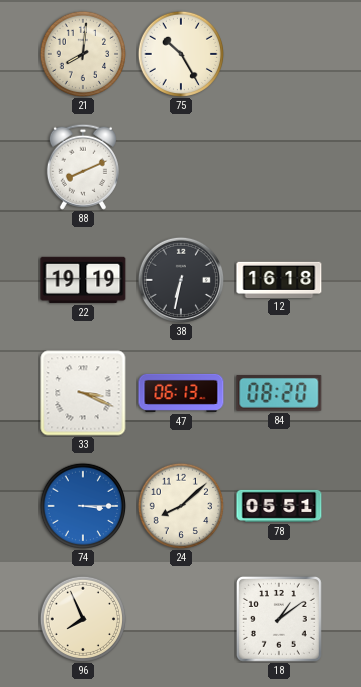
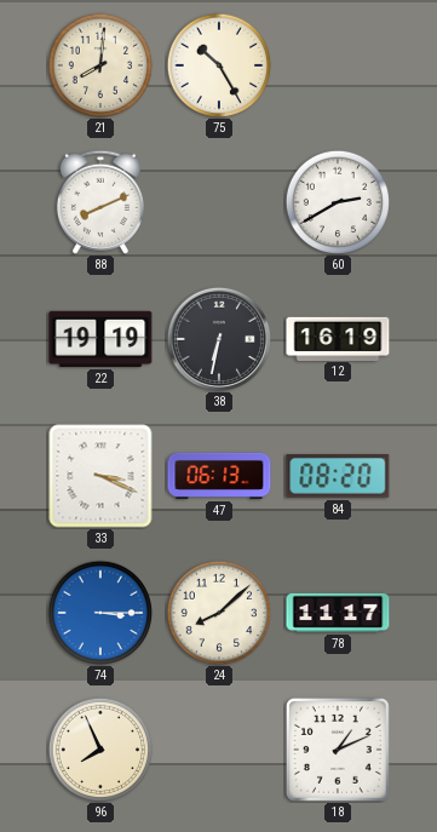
60: none -> 2:40
12: 16:18 -> 16:19
78: 05:51 -> 11:17
18: 1:09 -> 1:11
